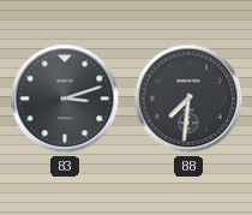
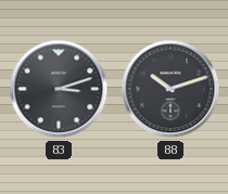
88: 7:31 -> 10:12
